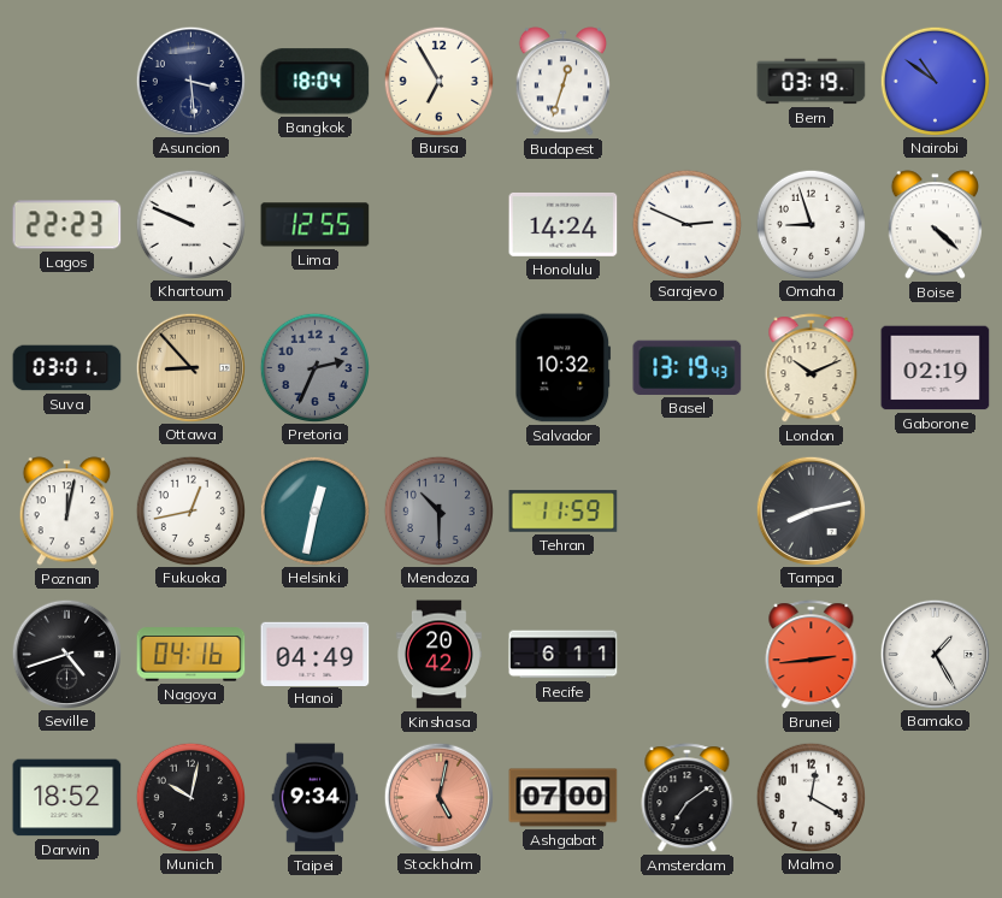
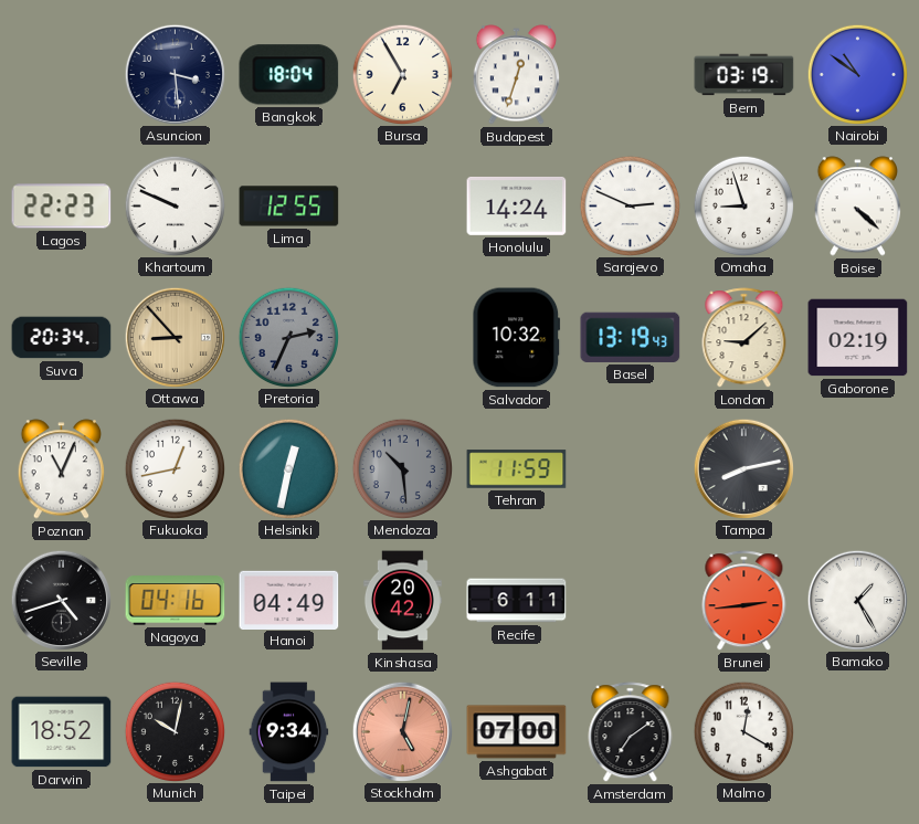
Suva: 03:01 -> 20:34
London: 10:11 -> 9:08
Poznan: 12:02 -> 11:04
Mendoza: 10:30 -> 10:29
